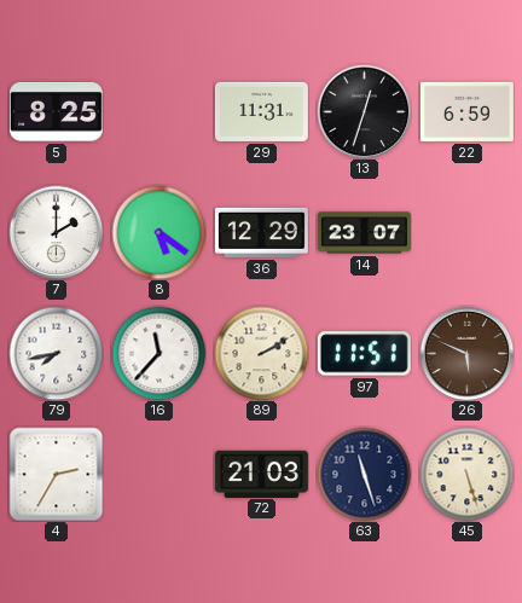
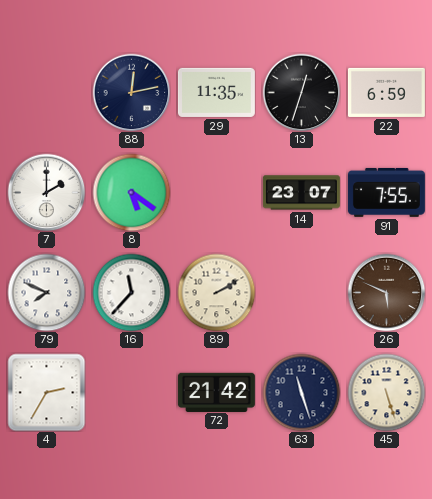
5: 8:25 -> none
88: none -> 12:13
29: 11:31 -> 11:35
36: 12:29 -> none
91: none -> 7:55
79: 7:43 -> 7:49
97: 11:51 -> none
72: 21:03 -> 21:42
